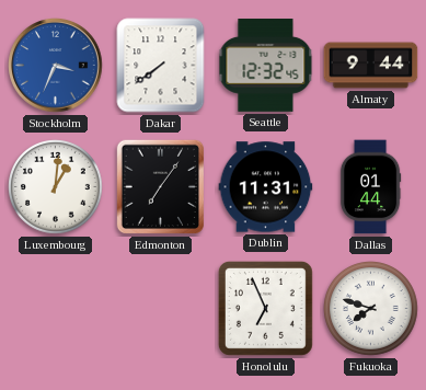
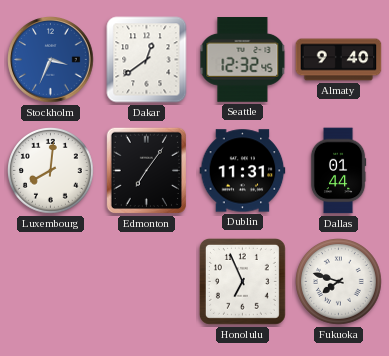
Dakar: 7:39 -> 12:39
Almaty: 9:44 -> 9:40
Luxembourg: 1:01 -> 8:01
